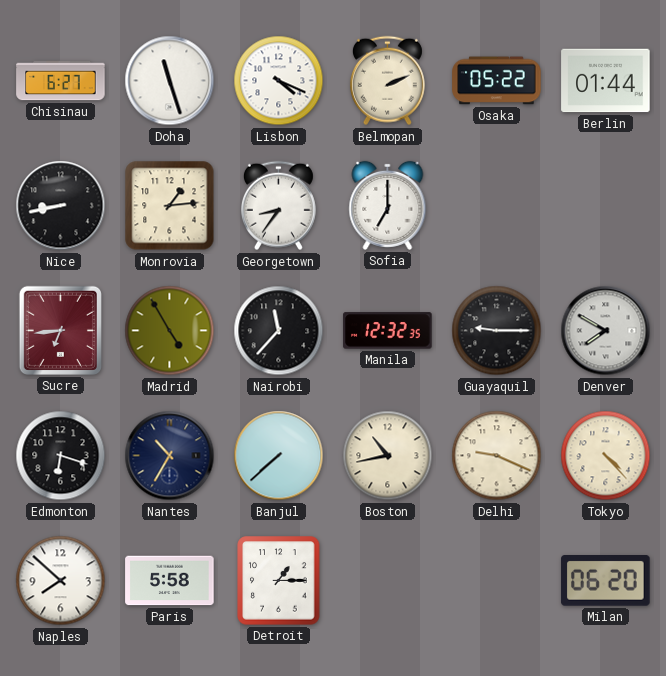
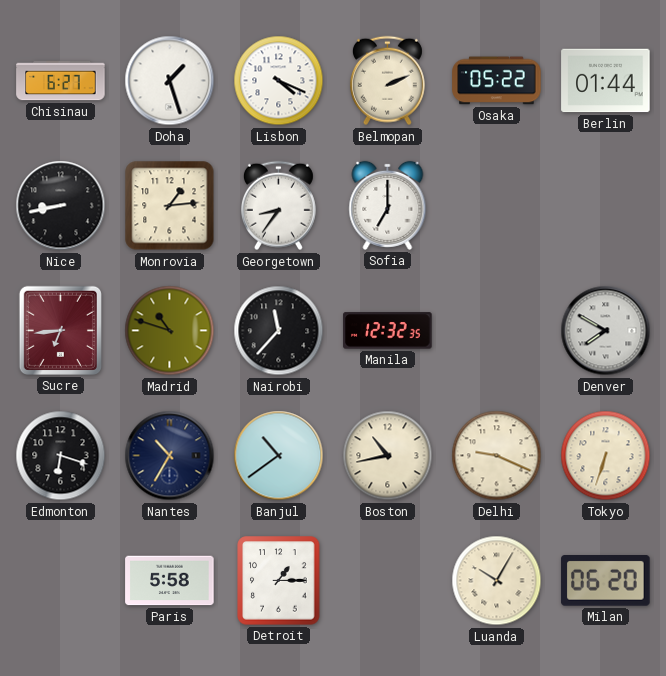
Doha: 11:27 -> 1:27
Madrid: 4:55 -> 10:48
Guayaquil: 9:15 -> none
Banjul: 7:38 -> 10:39
Tokyo: 4:23 -> 6:33
Naples: 7:52 -> none
Luanda: none -> 10:05
